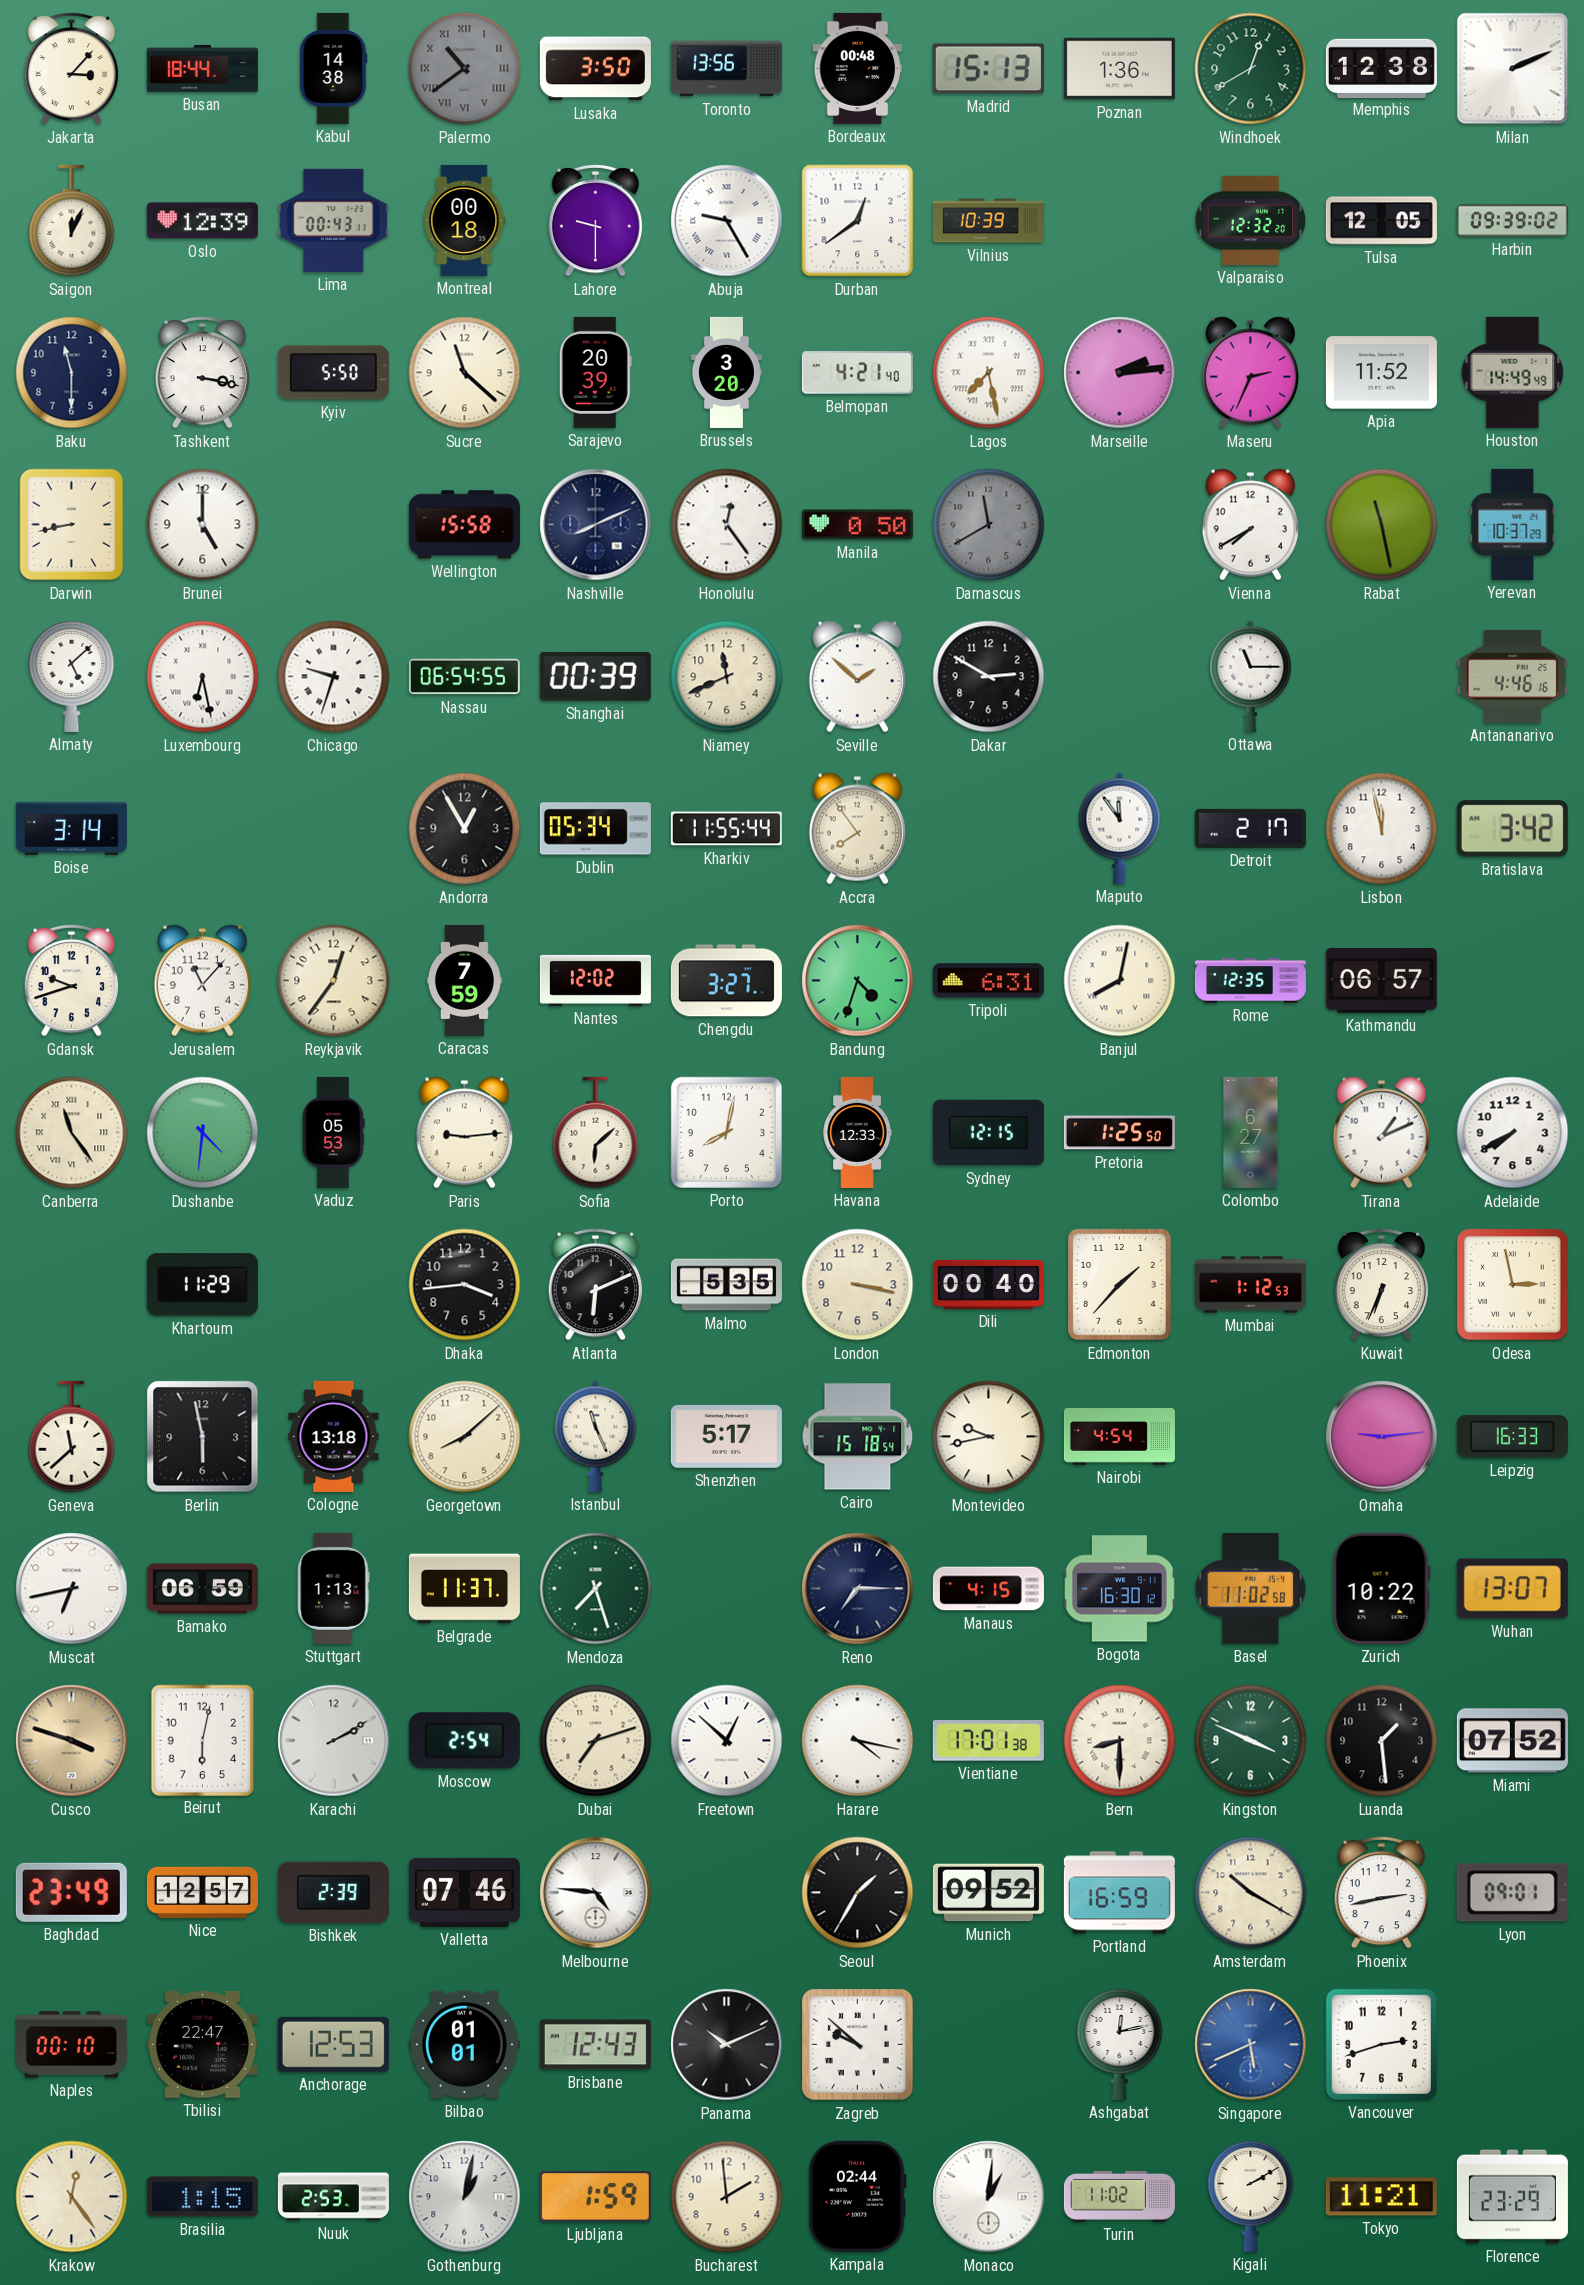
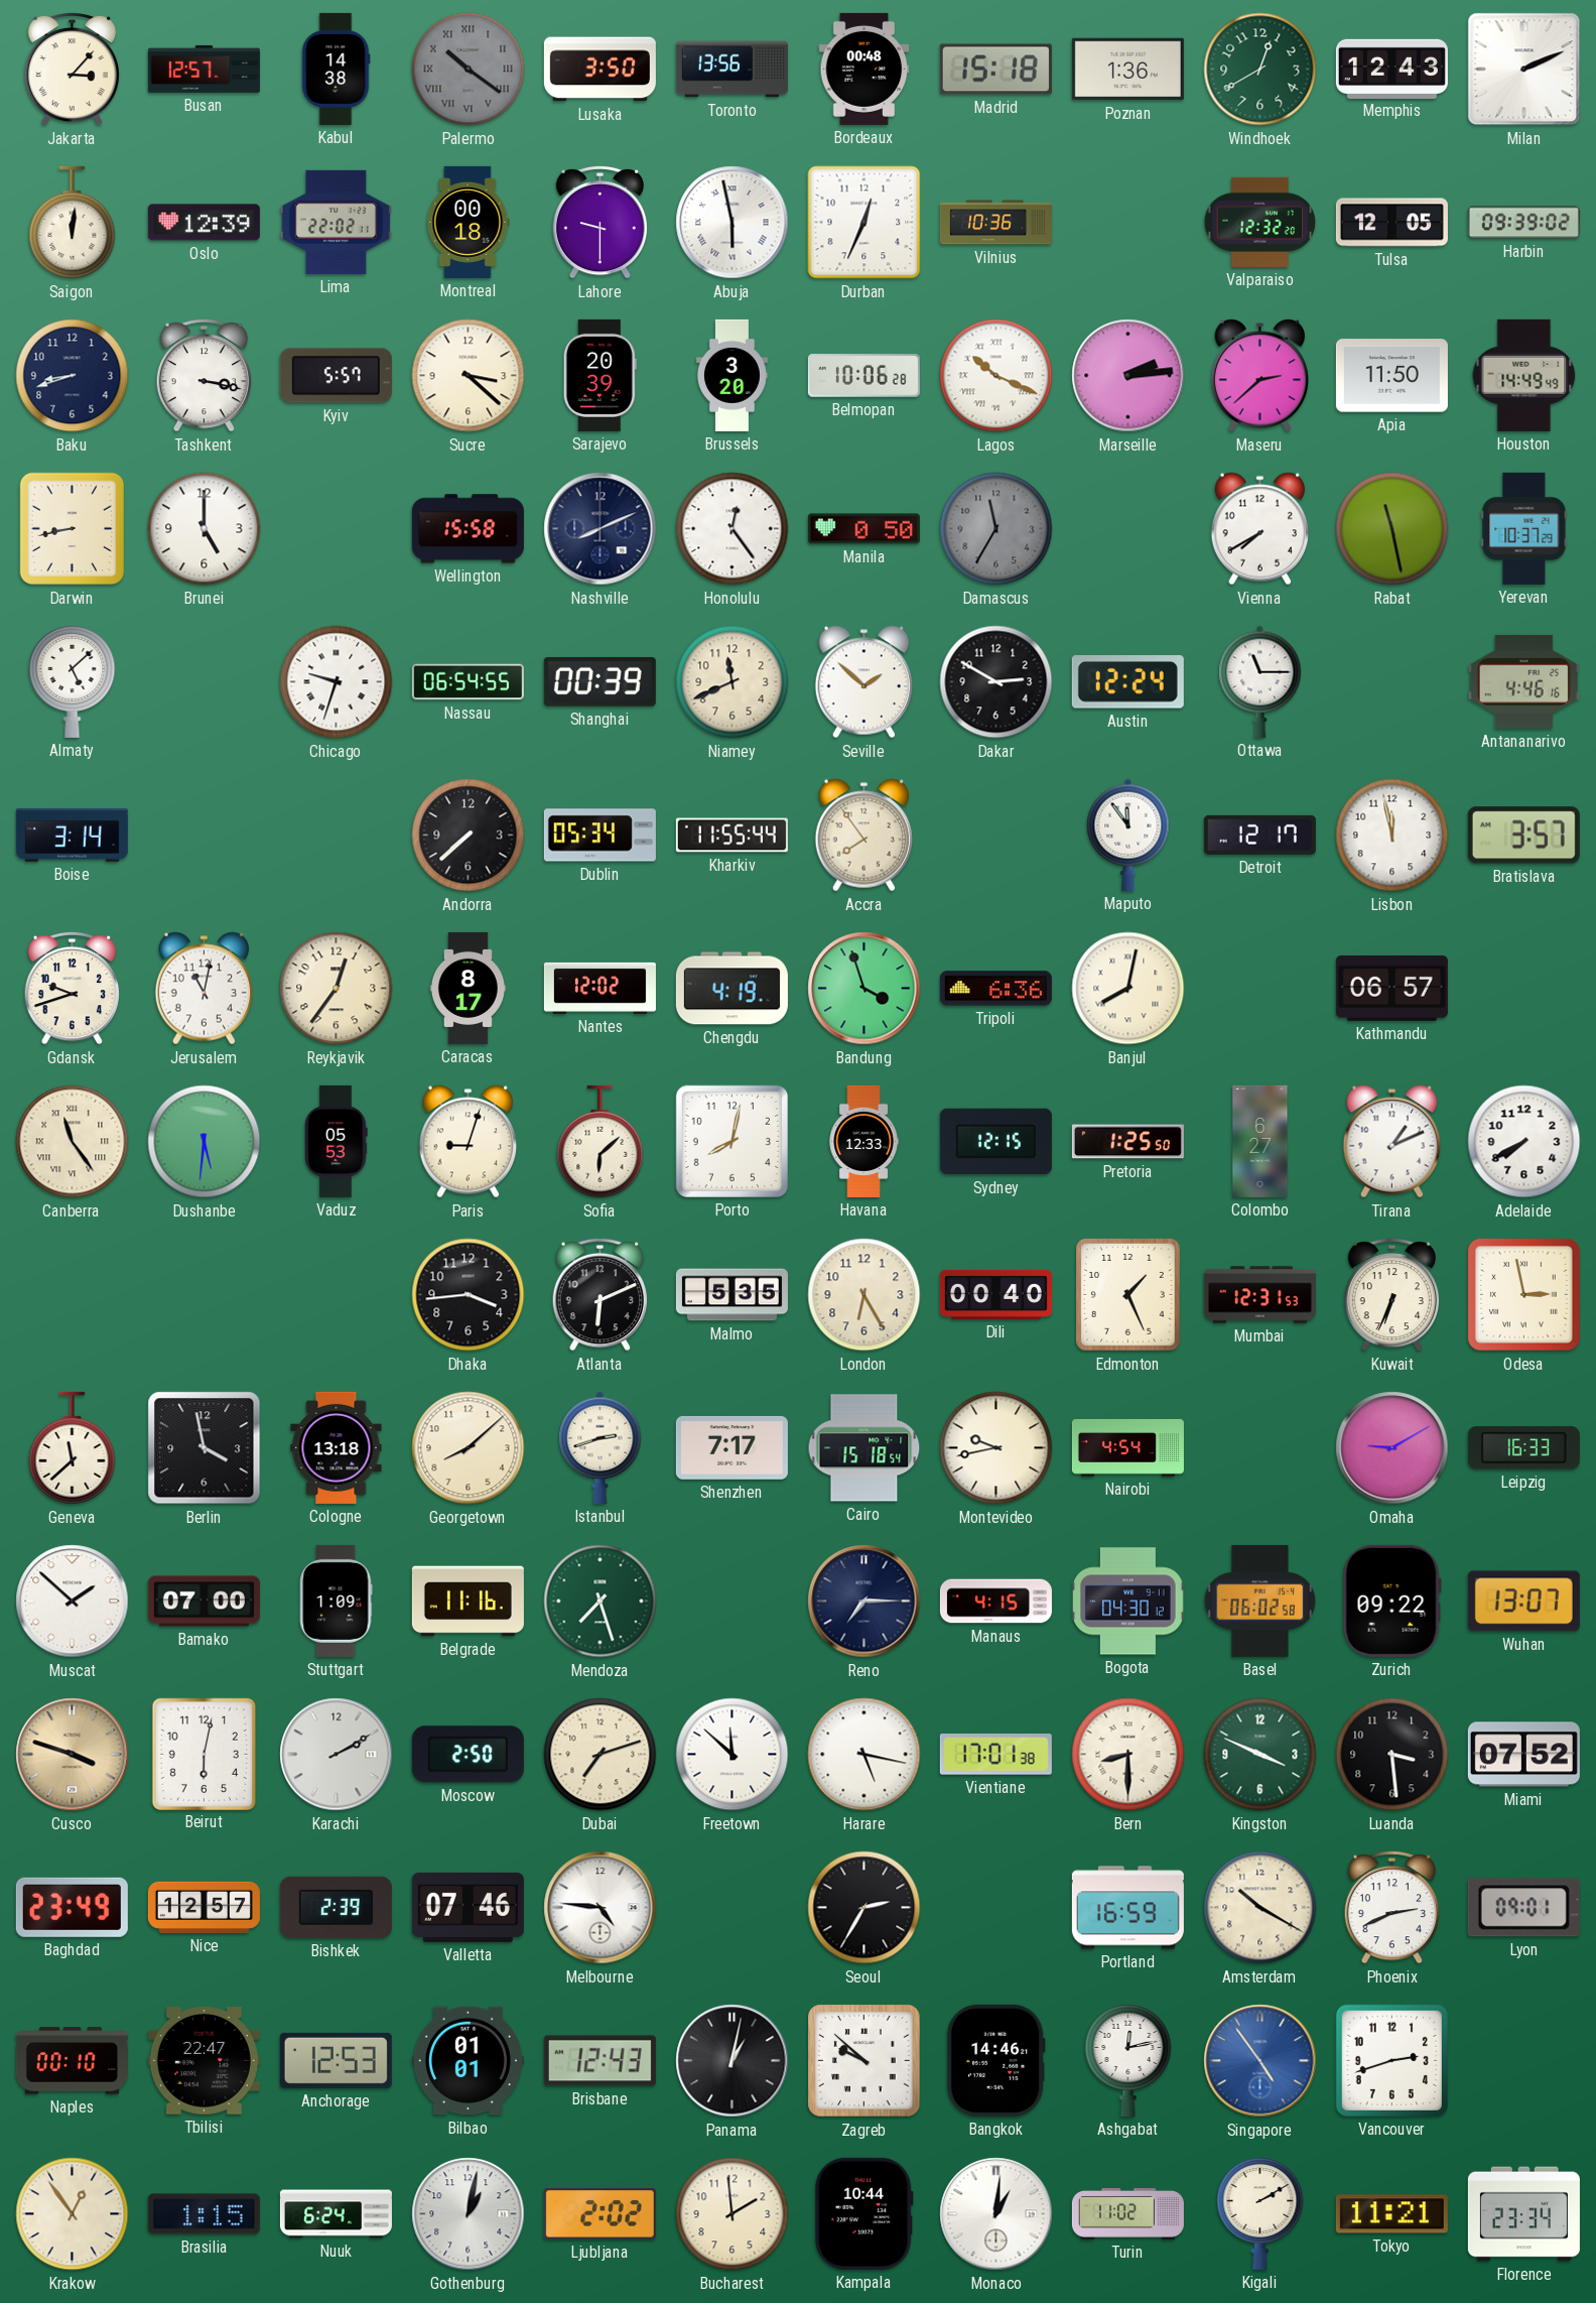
Busan: 18:44 -> 12:57
Palermo: 10:39 -> 10:21
Madrid: 15:13 -> 15:18
Memphis: 12:38 -> 12:43
Saigon: 12:04 -> 12:01
Lima: 00:43 -> 22:02
Abuja: 9:25 -> 5:58
Durban: 12:39 -> 12:34
Vilnius: 10:39 -> 10:36
Baku: 11:30 -> 8:42
Kyiv: 5:50 -> 5:57
Sucre: 11:22 -> 3:22
Belmopan: 4:21 -> 10:06
Lagos: 7:28 -> 10:19
Maseru: 2:34 -> 2:38
Apia: 11:52 -> 11:50
Damascus: 11:40 -> 11:35
Luxembourg: 6:28 -> none
Austin: none -> 12:24
Andorra: 12:55 -> 7:38
Detroit: 2:17 -> 12:17
Bratislava: 3:42 -> 3:57
Jerusalem: 11:07 -> 11:02
Caracas: 7:59 -> 8:17
Chengdu: 3:27 -> 4:19
Bandung: 4:33 -> 3:57
Tripoli: 6:31 -> 6:36
Rome: 12:35 -> none
Dushanbe: 4:31 -> 5:31
Paris: 9:14 -> 9:03
Khartoum: 11:29 -> none
London: 3:17 -> 6:25
Edmonton: 1:37 -> 1:26
Mumbai: 1:12 -> 12:31
Berlin: 5:58 -> 3:58
Istanbul: 11:26 -> 2:42
Shenzhen: 5:17 -> 7:17
Omaha: 9:14 -> 9:10
Muscat: 6:43 -> 1:52
Bamako: 06:59 -> 07:00
Stuttgart: 1:13 -> 1:09
Belgrade: 11:37 -> 11:16
Bogota: 16:30 -> 04:30
Basel: 11:02 -> 06:02
Zurich: 10:22 -> 09:22
Moscow: 2:54 -> 2:50
Freetown: 12:52 -> 11:52
Harare: 4:17 -> 5:17
Luanda: 1:29 -> 3:29
Seoul: 1:35 -> 2:35
Munich: 09:52 -> none
Phoenix: 2:43 -> 2:41
Panama: 10:11 -> 1:02
Bangkok: none -> 14:46
Singapore: 5:41 -> 4:54
Krakow: 12:24 -> 12:54
Nuuk: 2:53 -> 6:24
Ljubljana: 1:59 -> 2:02
Kampala: 02:44 -> 10:44
Florence: 23:29 -> 23:34
